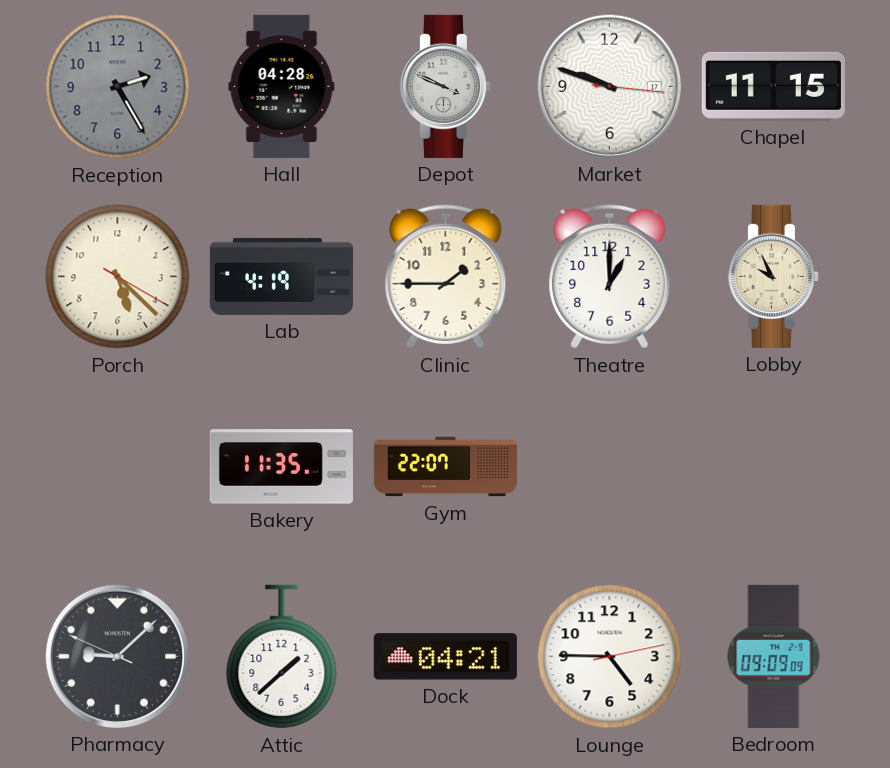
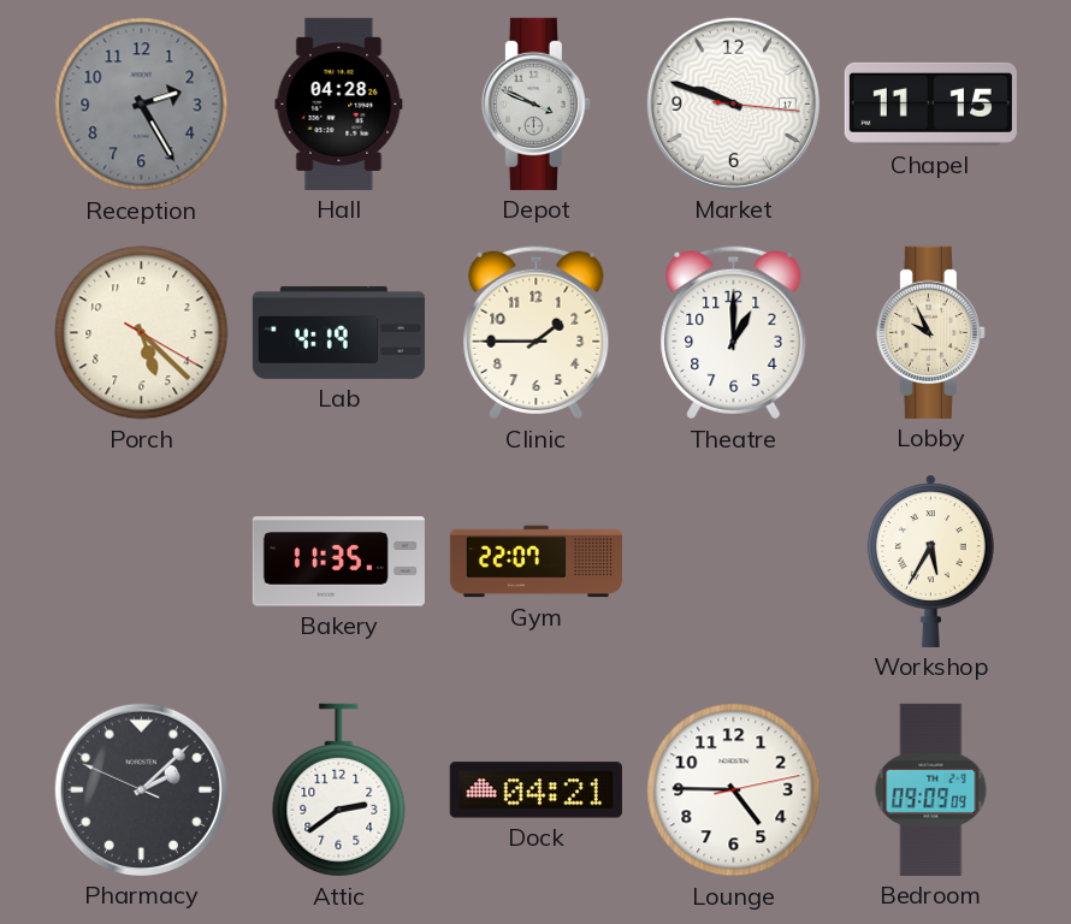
Workshop: none -> 5:35
Pharmacy: 9:07 -> 2:07
Attic: 1:38 -> 2:39
